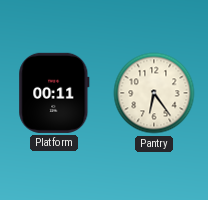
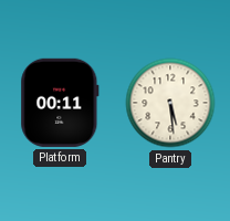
Pantry: 6:24 -> 5:29
